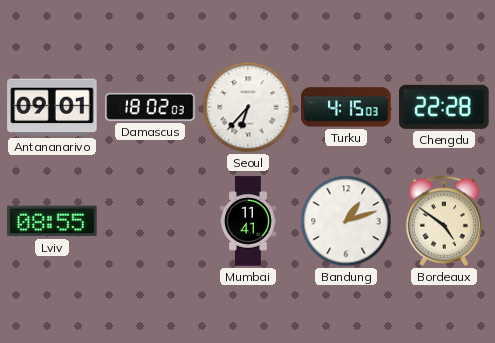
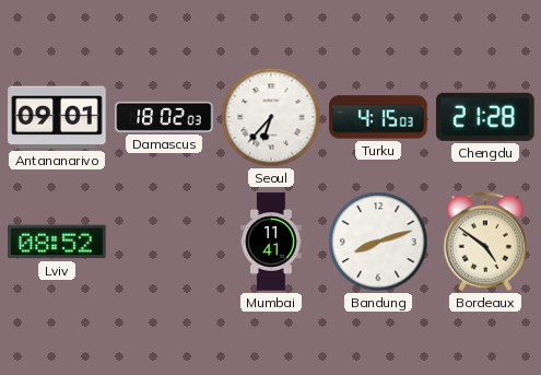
Chengdu: 22:28 -> 21:28
Lviv: 08:55 -> 08:52
Bandung: 1:12 -> 8:12
